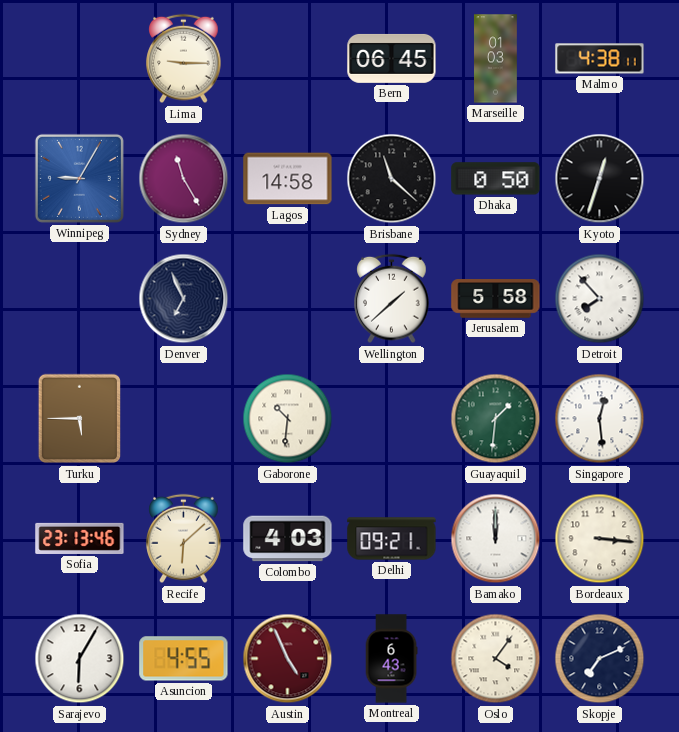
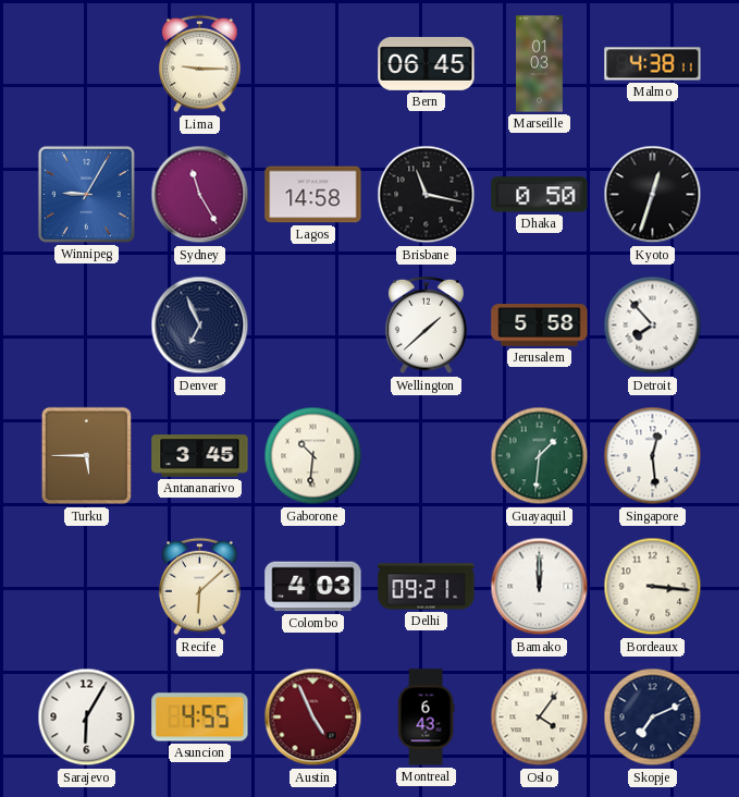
Brisbane: 11:22 -> 11:17
Antananarivo: none -> 3:45
Sofia: 23:13 -> none
